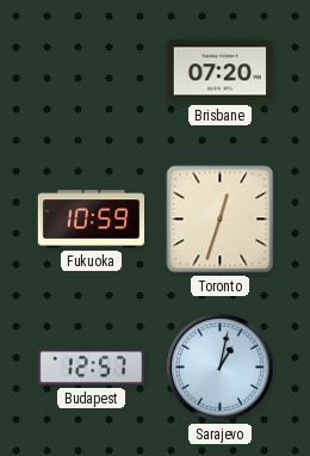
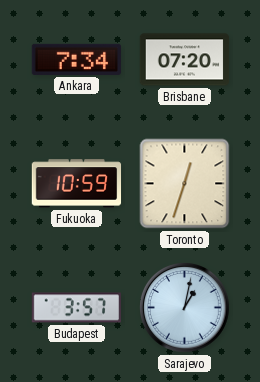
Ankara: none -> 7:34
Budapest: 12:57 -> 3:57
